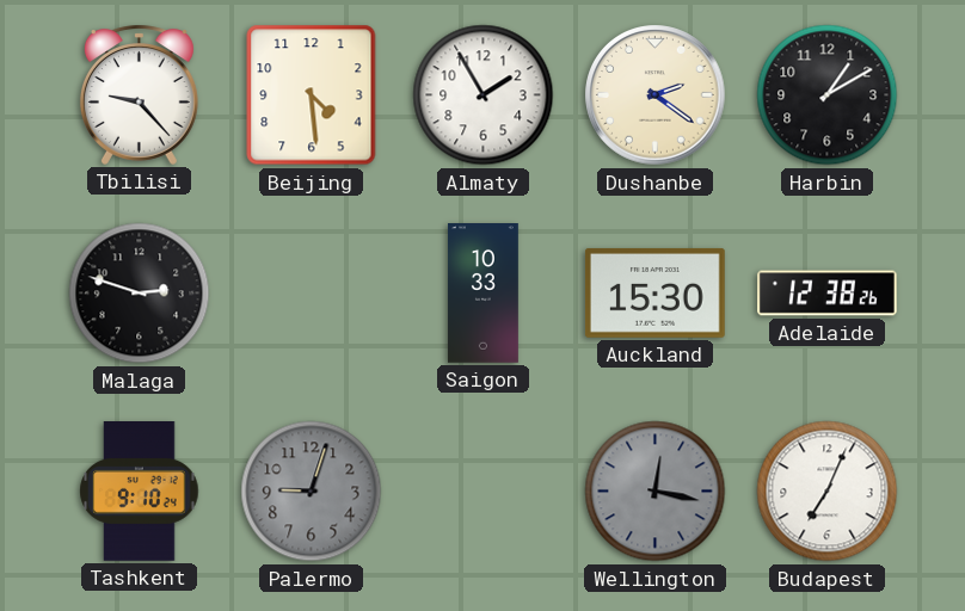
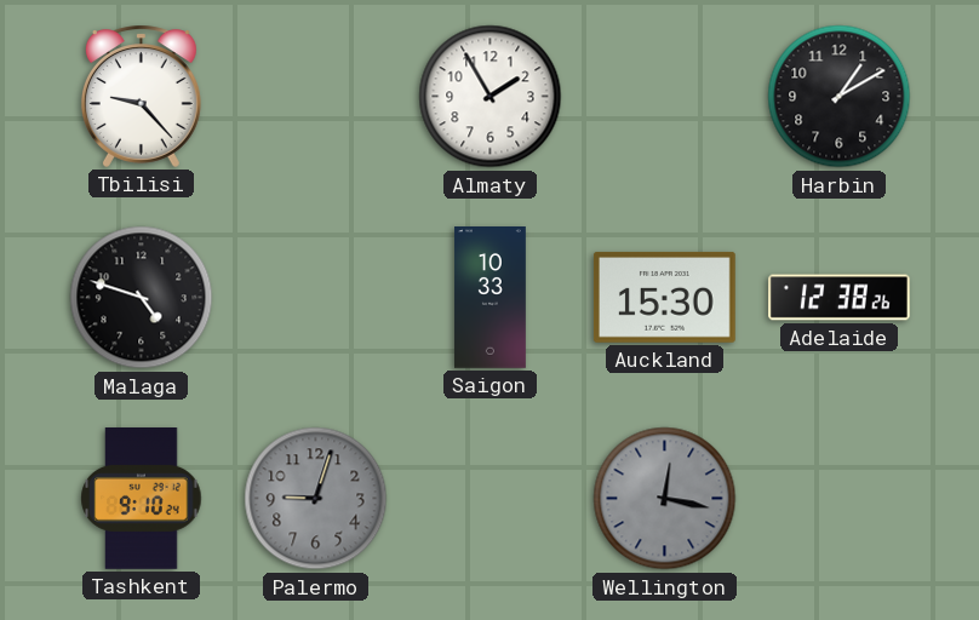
Beijing: 4:29 -> none
Dushanbe: 2:21 -> none
Malaga: 2:48 -> 4:48
Budapest: 7:04 -> none
